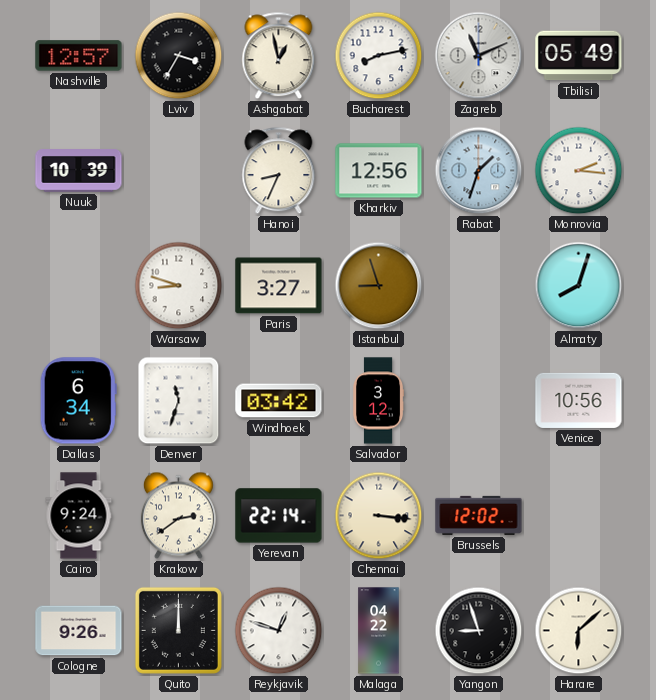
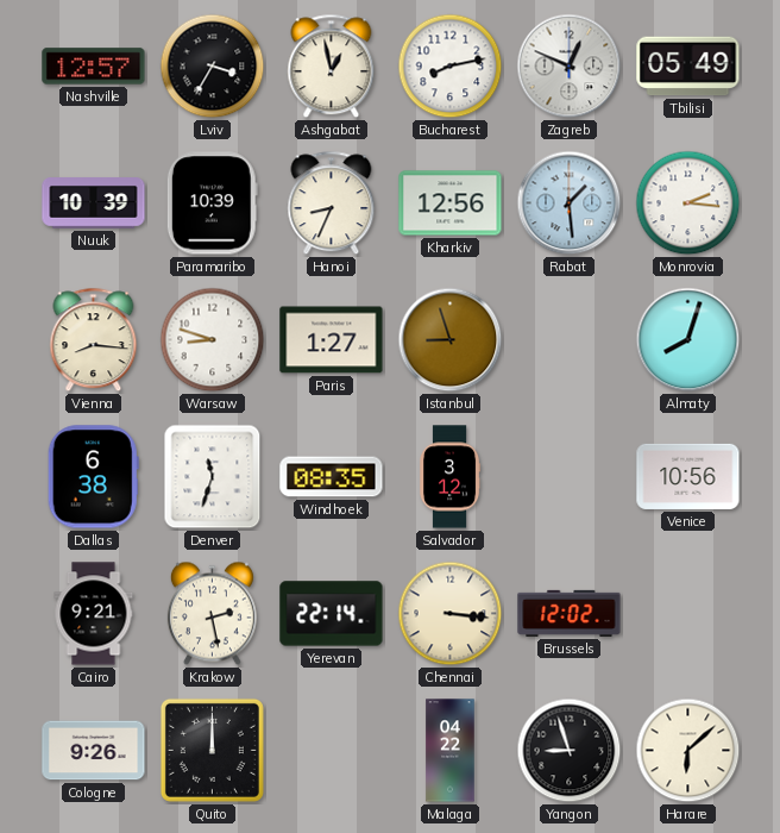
Zagreb: 11:11 -> 12:49
Paramaribo: none -> 10:39
Rabat: 1:33 -> 1:29
Vienna: none -> 8:16
Paris: 3:27 -> 1:27
Dallas: 6:34 -> 6:38
Windhoek: 03:42 -> 08:35
Cairo: 9:24 -> 9:21
Krakow: 2:39 -> 2:28
Reykjavik: 12:48 -> none
